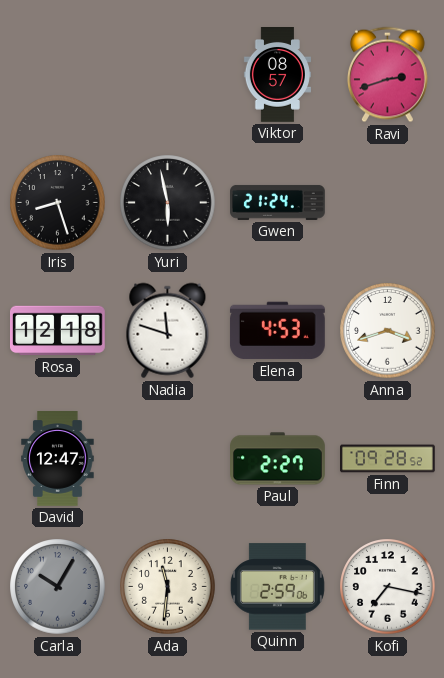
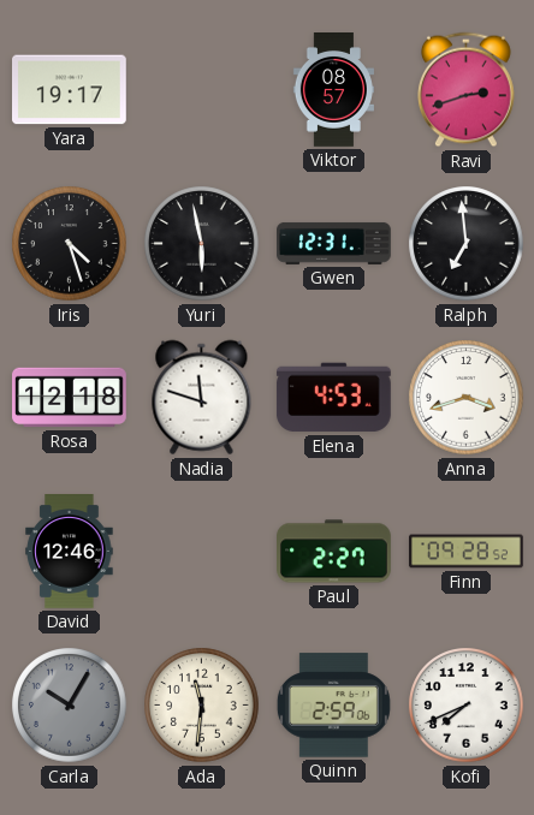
Yara: none -> 19:17
Iris: 8:27 -> 4:27
Gwen: 21:24 -> 12:31
Ralph: none -> 6:59
David: 12:47 -> 12:46
Kofi: 7:17 -> 7:41
